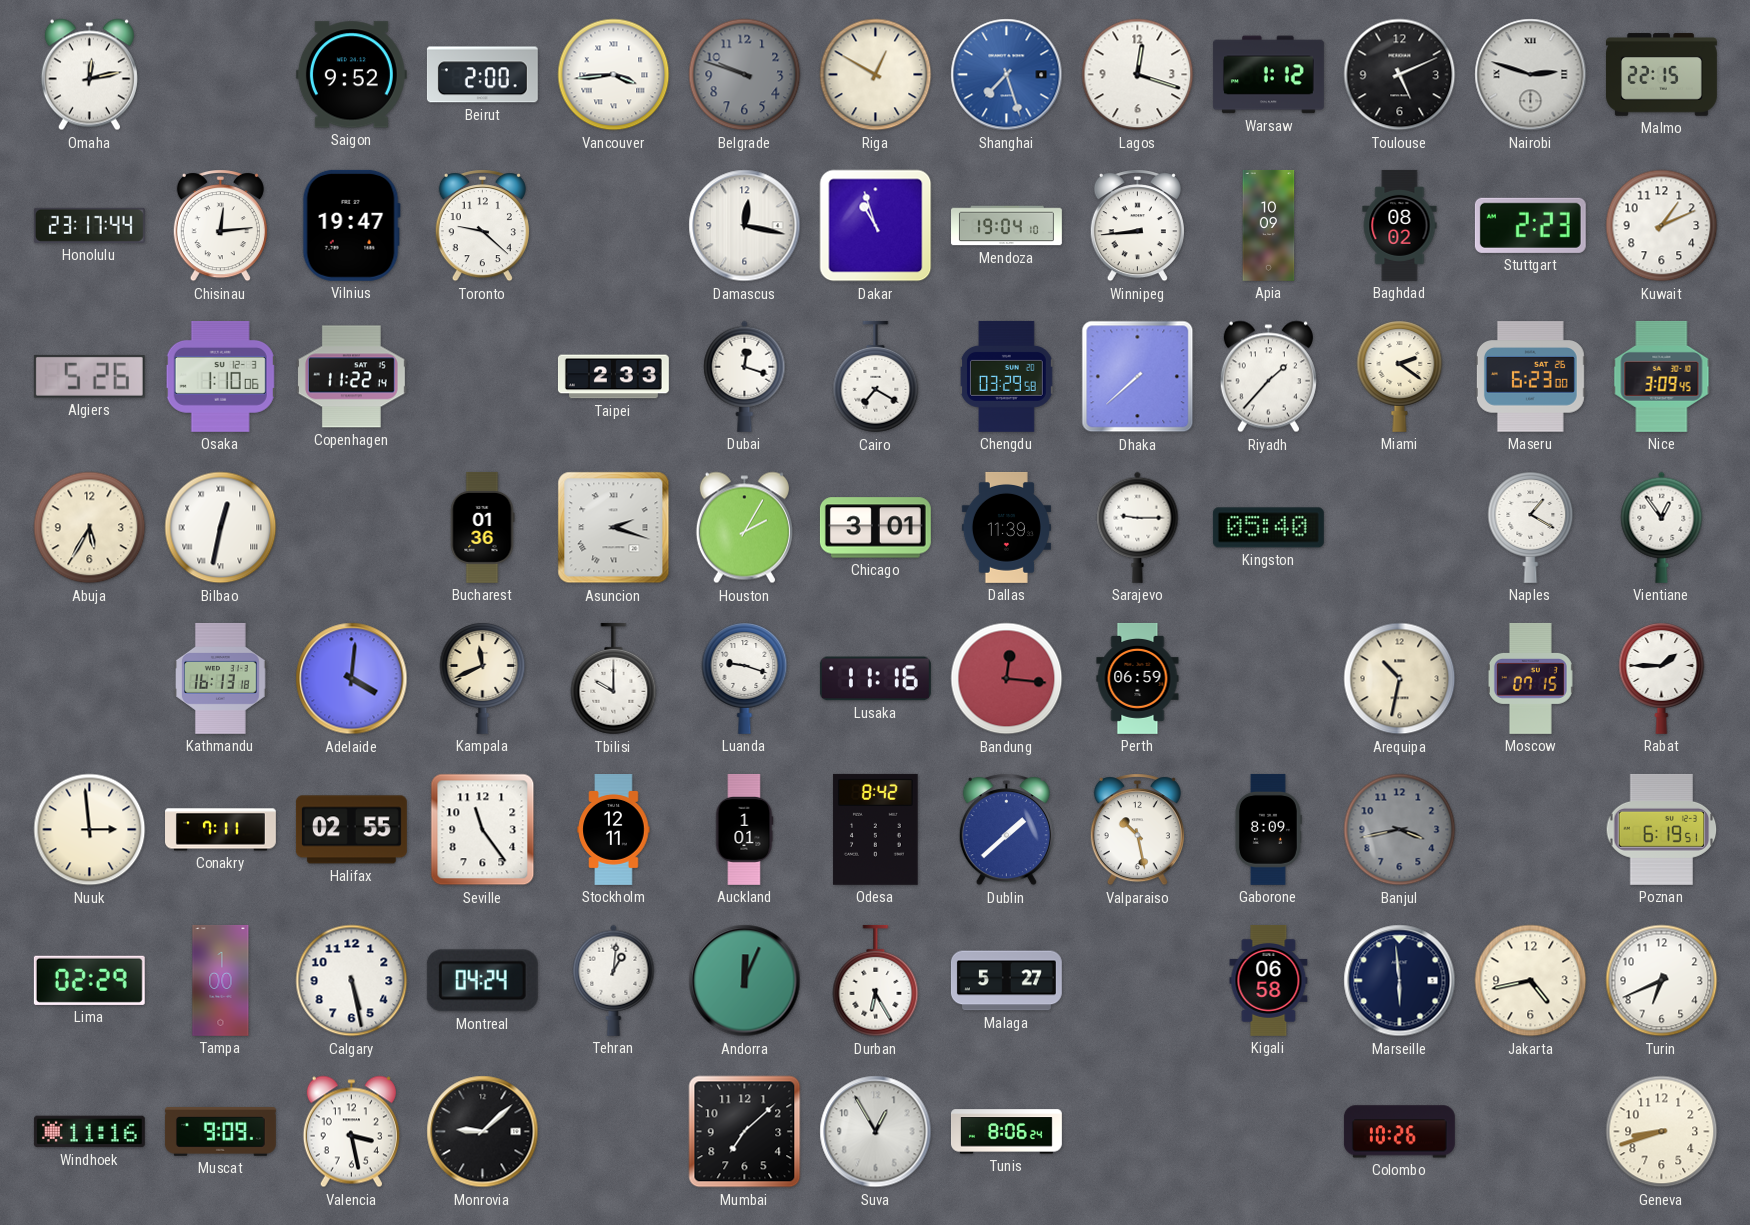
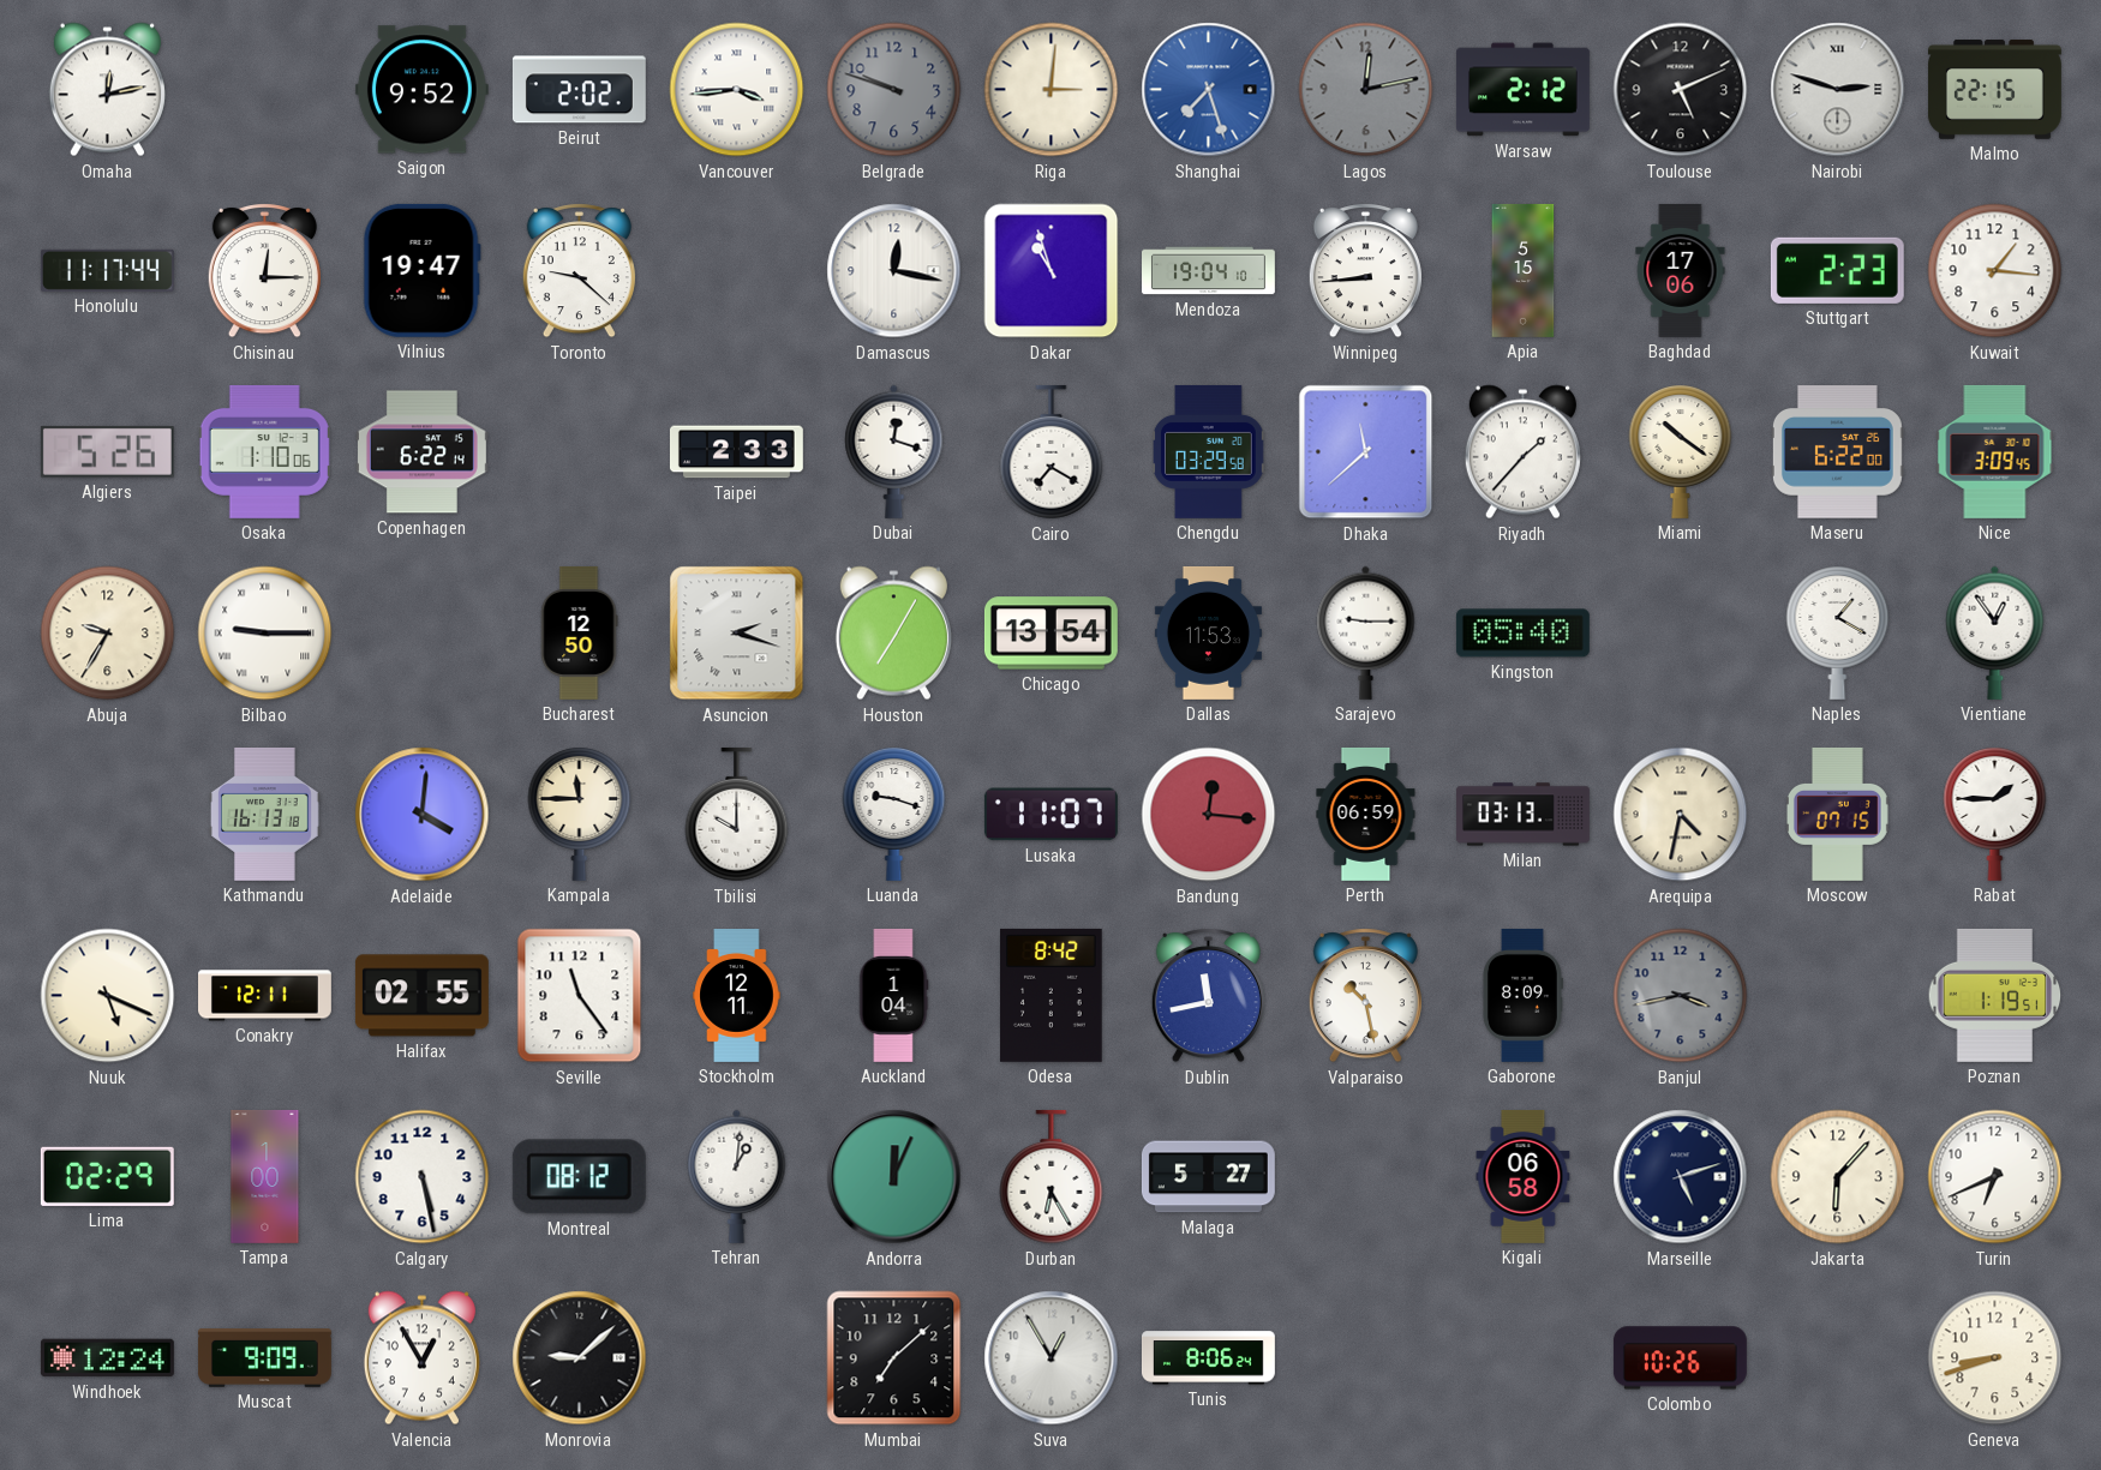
Beirut: 2:00 -> 2:02
Riga: 12:50 -> 3:01
Lagos: 12:18 -> 12:13
Lagos dial: white -> grey
Warsaw: 1:12 -> 2:12
Honolulu: 23:17 -> 11:17
Chisinau: 12:14 -> 12:15
Apia: 10:09 -> 5:15
Baghdad: 08:02 -> 17:06
Kuwait: 1:11 -> 1:16
Copenhagen: 11:22 -> 6:22
Dhaka: 7:38 -> 11:38
Miami: 2:21 -> 10:21
Maseru: 6:23 -> 6:22
Abuja: 5:35 -> 9:35
Bilbao: 12:32 -> 9:15
Bucharest: 01:36 -> 12:50
Houston: 2:05 -> 7:05
Chicago: 3:01 -> 13:54
Dallas: 11:39 -> 11:53
Kampala: 11:41 -> 11:45
Lusaka: 11:16 -> 11:07
Milan: none -> 03:13
Arequipa: 10:32 -> 4:32
Nuuk: 2:59 -> 5:19
Conakry: 7:11 -> 12:11
Auckland: 1:01 -> 1:04
Dublin: 1:38 -> 11:43
Poznan: 6:19 -> 1:19
Montreal: 04:24 -> 08:12
Marseille: 5:59 -> 5:12
Jakarta: 4:43 -> 6:07
Windhoek: 11:16 -> 12:24
Valencia: 3:28 -> 12:55
